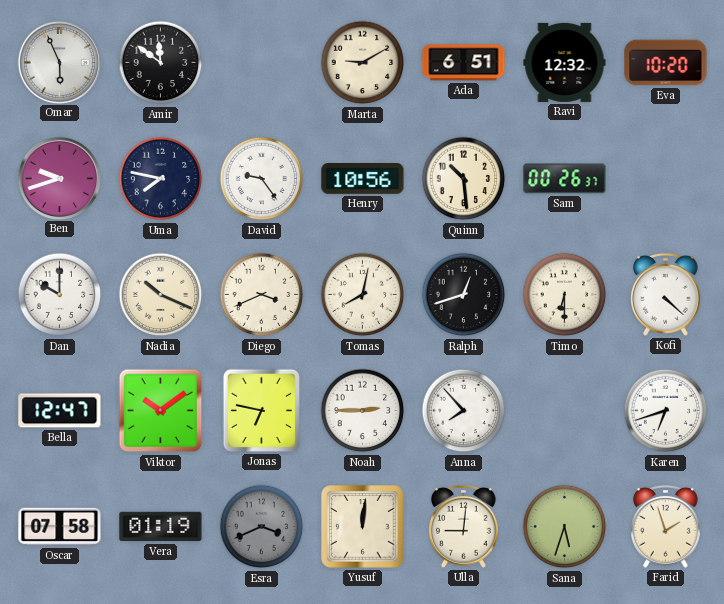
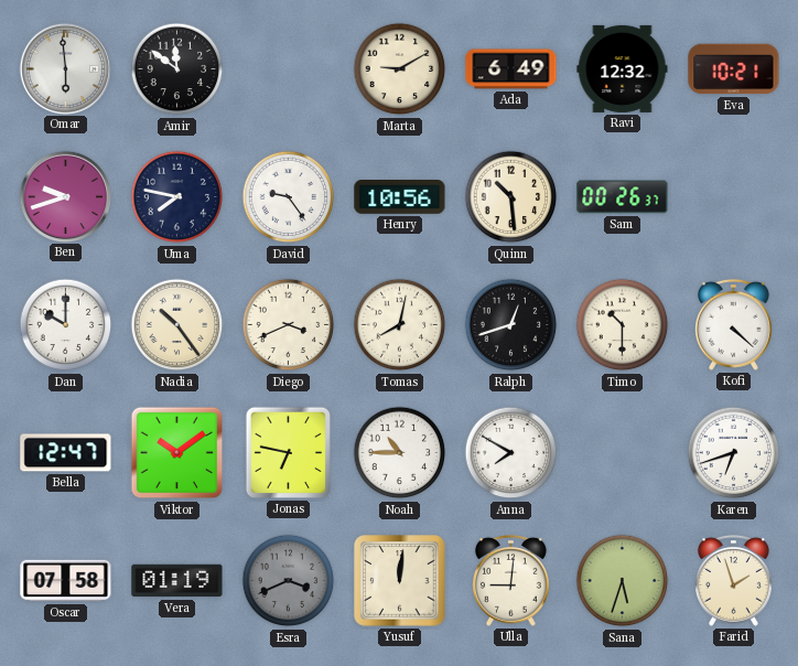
Omar: 5:56 -> 5:59
Ada: 6:51 -> 6:49
Eva: 10:20 -> 10:21
Nadia: 10:19 -> 10:24
Timo: 6:30 -> 10:30
Noah: 2:45 -> 10:45
Anna: 7:53 -> 7:50
